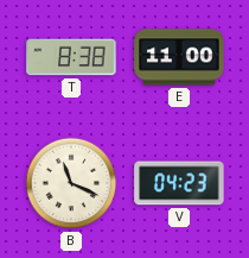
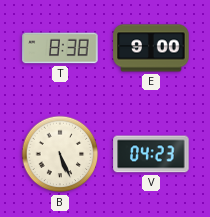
E: 11:00 -> 9:00
B: 11:19 -> 5:26
